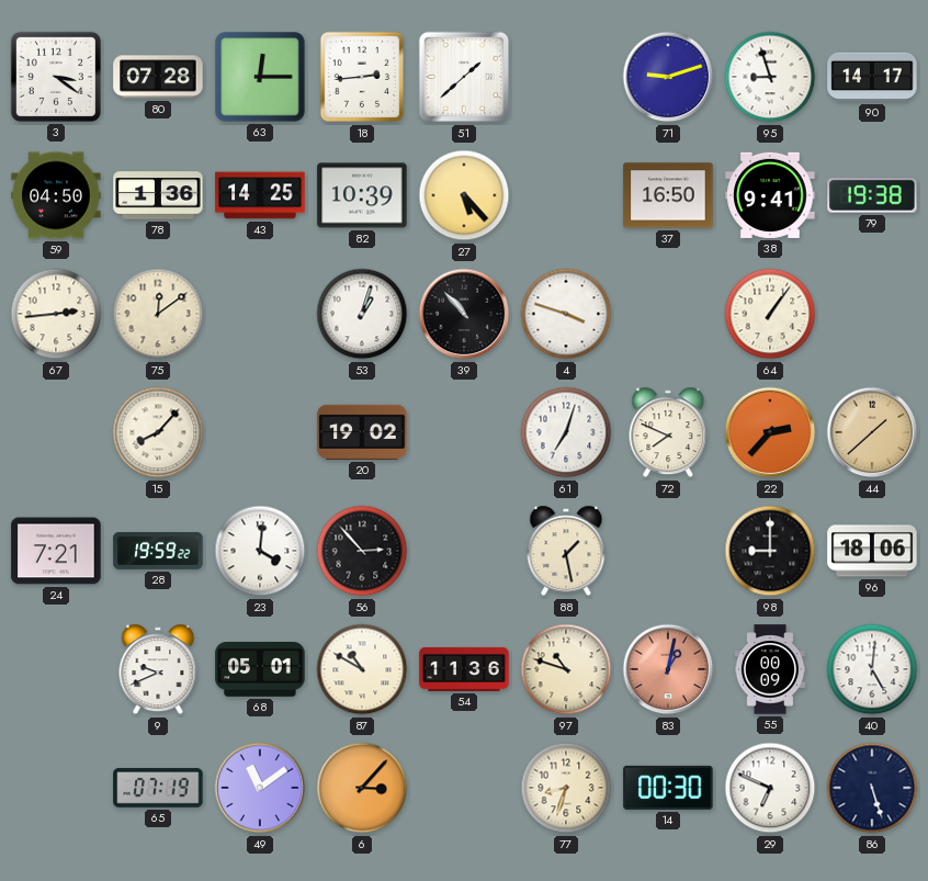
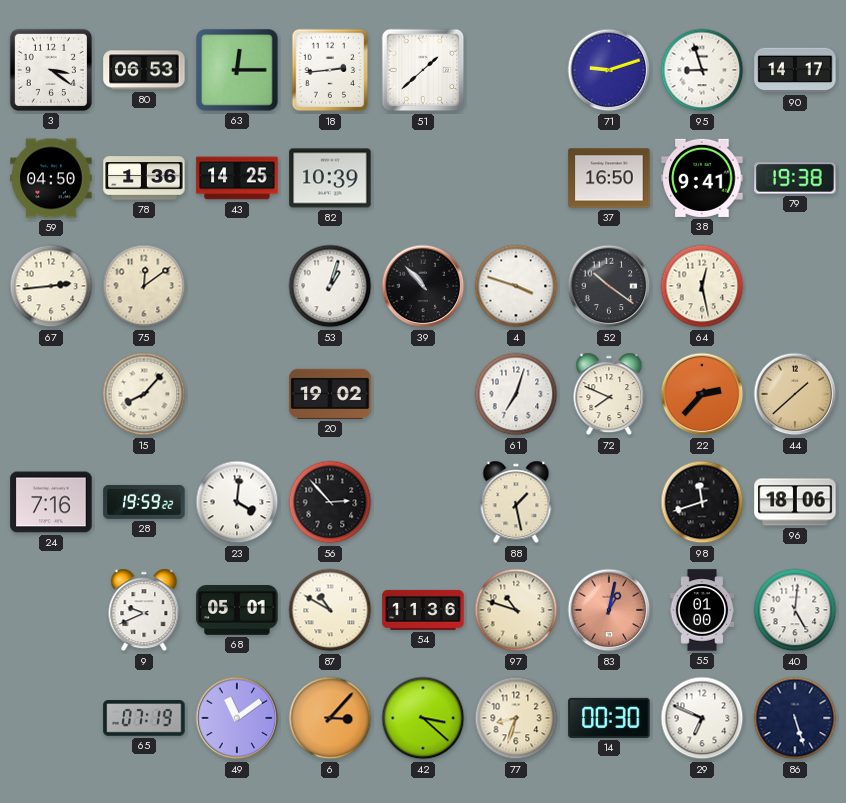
80: 07:28 -> 06:53
27: 5:23 -> none
52: none -> 10:21
64: 1:06 -> 12:28
24: 7:21 -> 7:16
98: 9:00 -> 11:42
55: 00:09 -> 01:00
42: none -> 3:22
